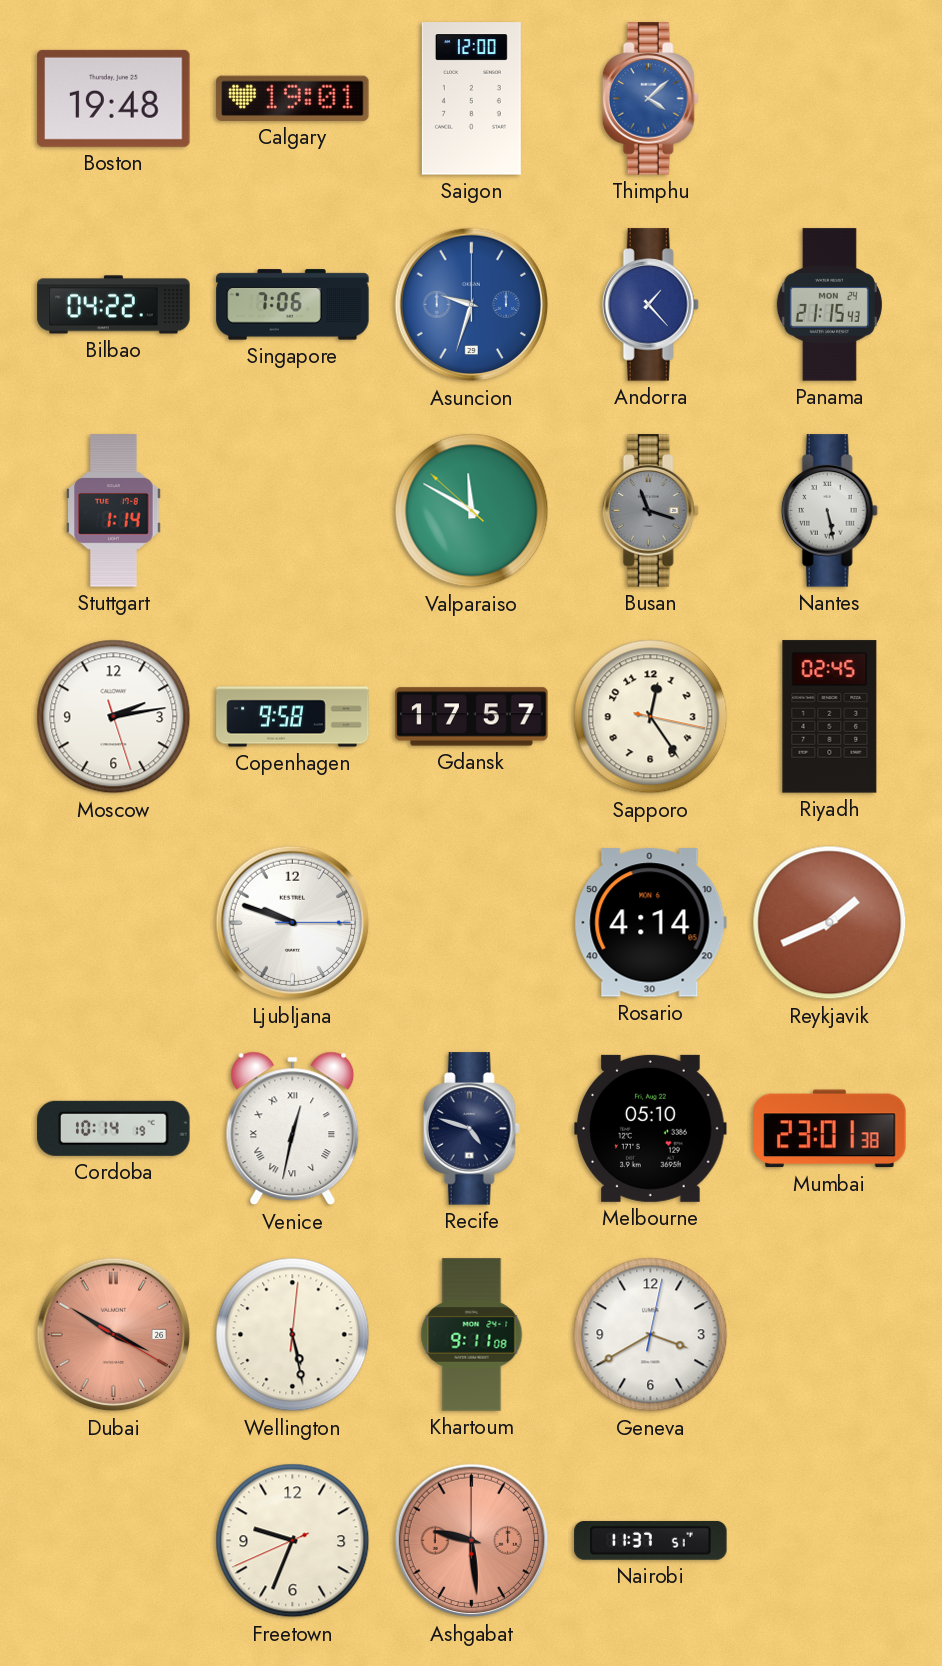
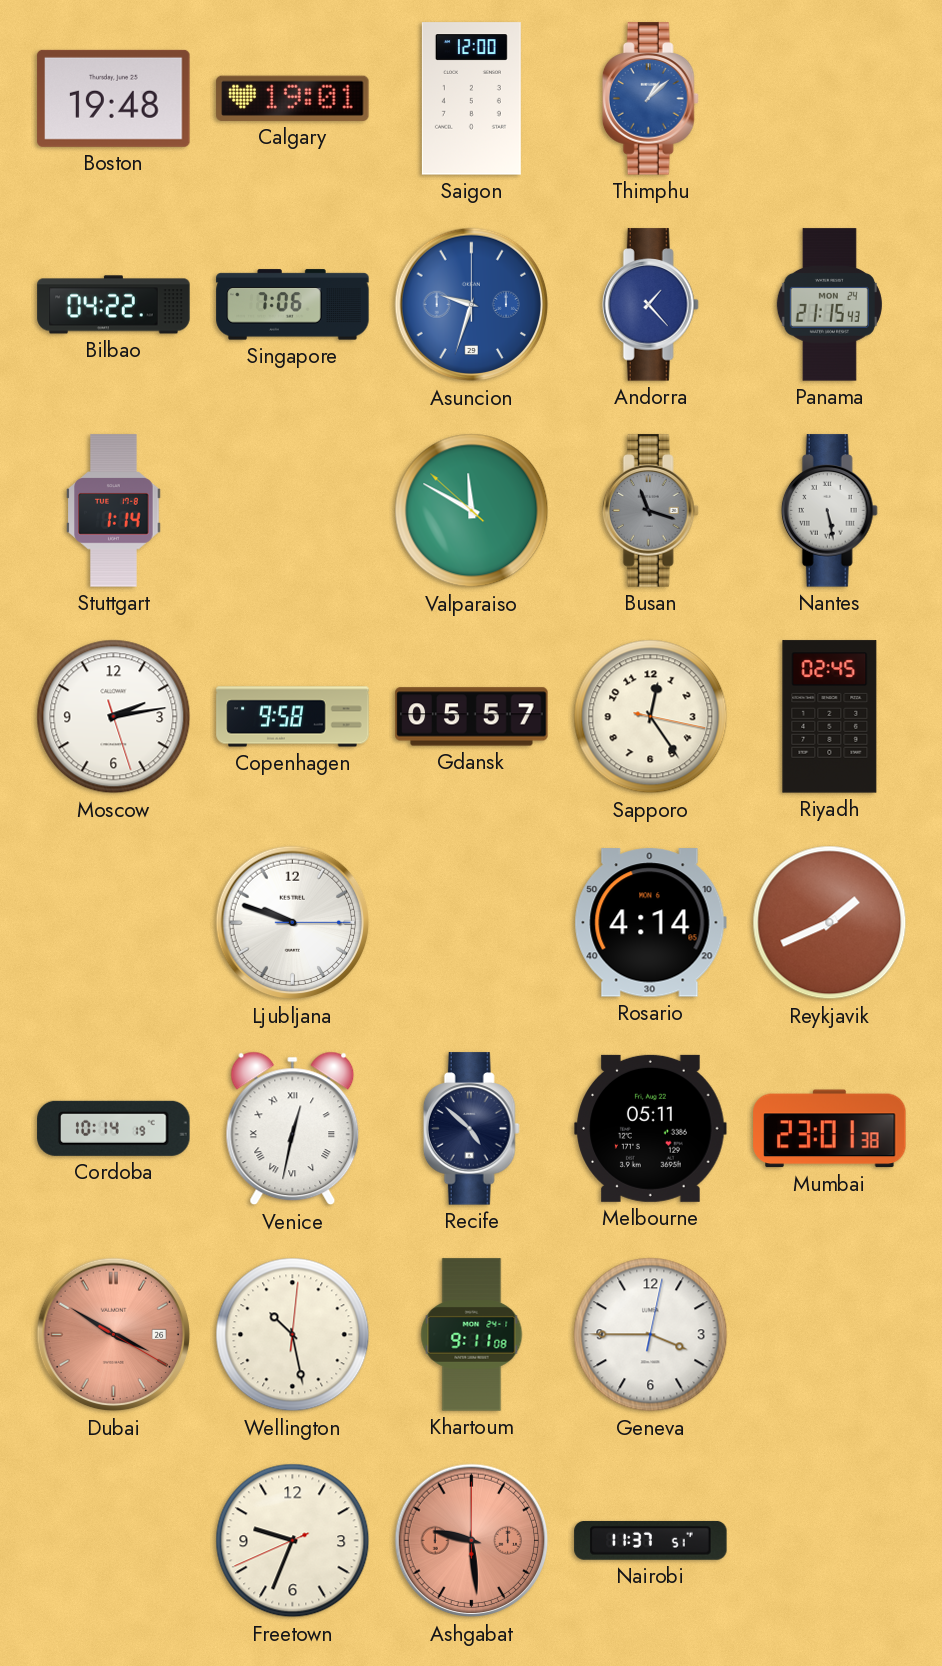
Thimphu: 4:08 -> 1:08
Gdansk: 17:57 -> 05:57
Recife: 4:48 -> 4:52
Melbourne: 05:10 -> 05:11
Wellington: 5:28 -> 10:28
Geneva: 3:40 -> 3:45
